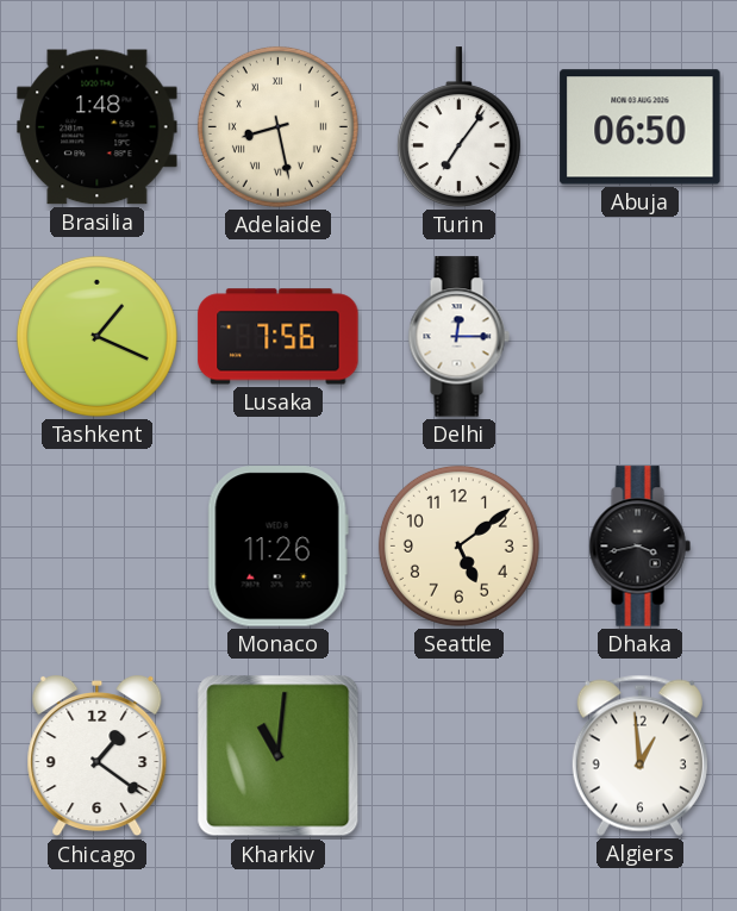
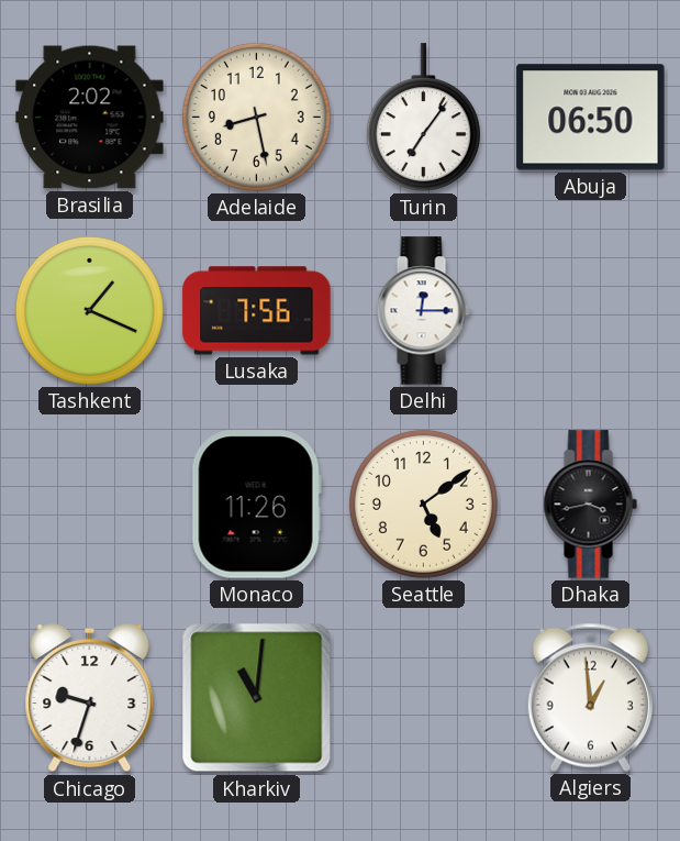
Brasilia: 1:48 -> 2:02
Adelaide numerals: Roman -> Arabic
Chicago: 1:21 -> 9:33
